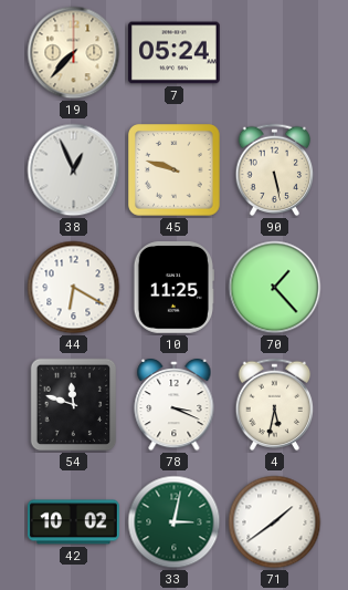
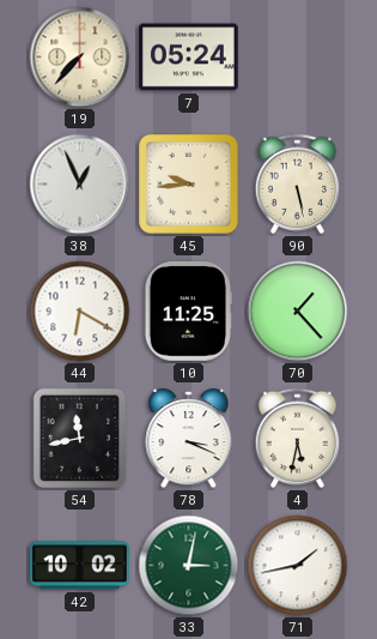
45: 9:48 -> 9:44
54: 11:48 -> 11:43
71: 1:39 -> 1:43
